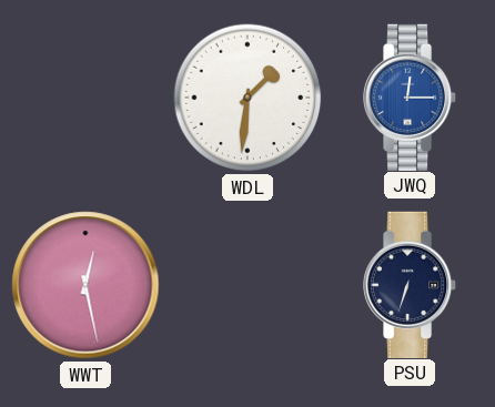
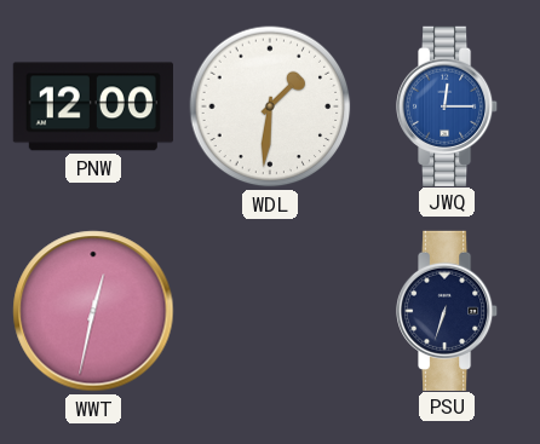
PNW: none -> 12:00
WWT: 12:28 -> 12:32
